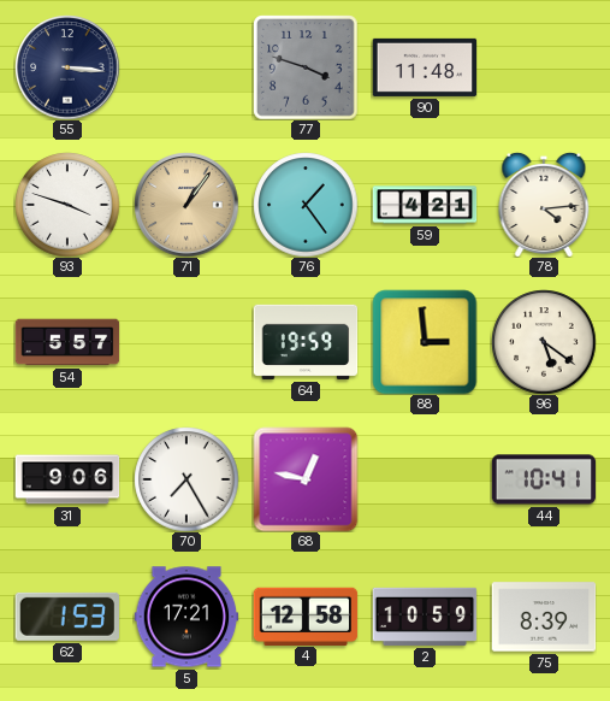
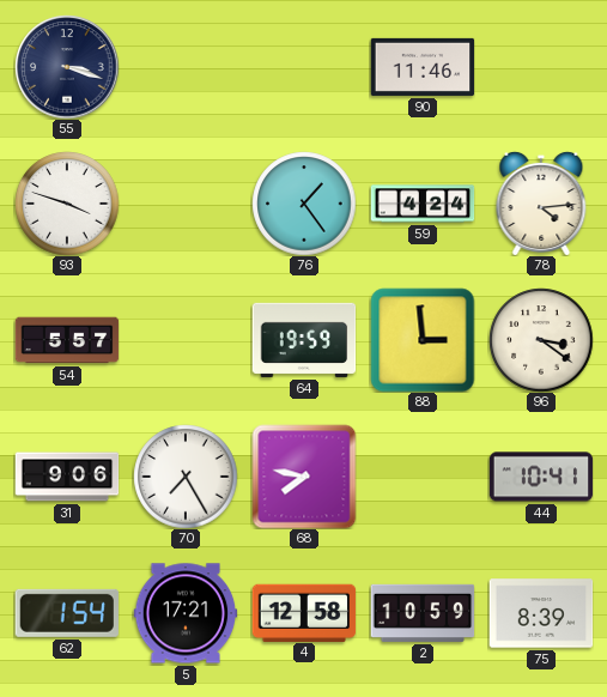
55: 3:16 -> 3:18
77: 3:48 -> none
90: 11:48 -> 11:46
71: 1:06 -> none
59: 4:21 -> 4:24
96: 5:21 -> 3:21
68: 12:47 -> 7:47
62: 1:53 -> 1:54
